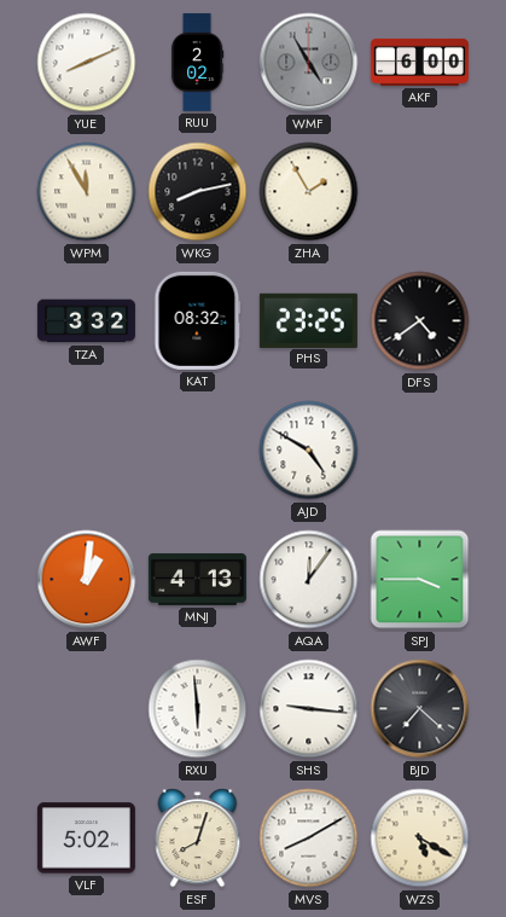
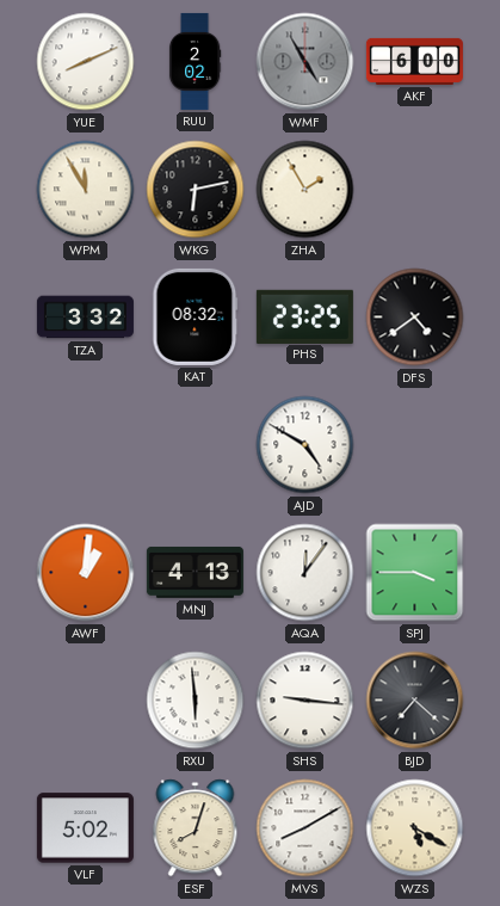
WKG: 8:13 -> 6:13
